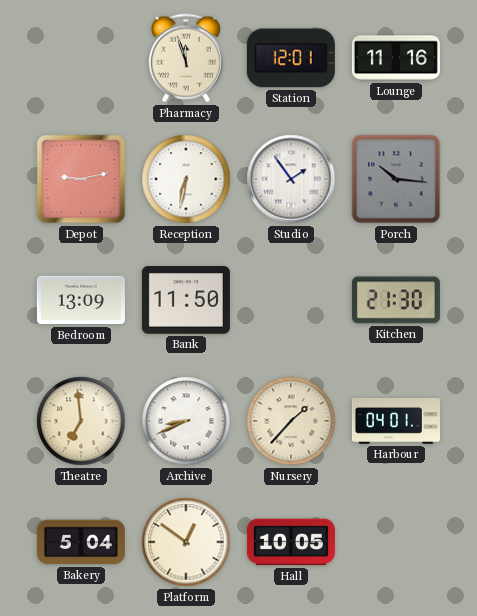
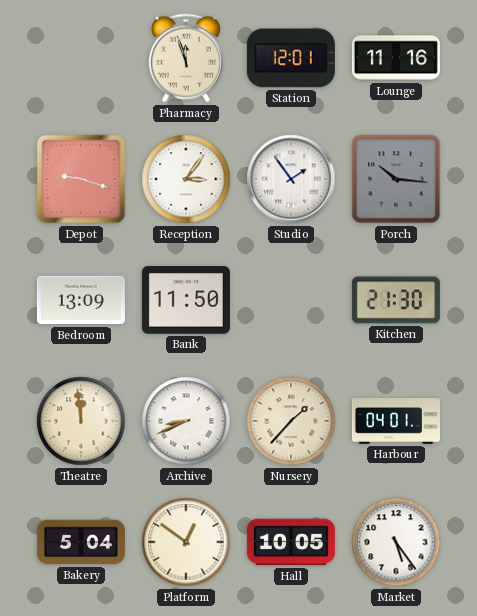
Depot: 9:13 -> 9:18
Reception: 6:32 -> 3:06
Theatre: 6:59 -> 11:59
Market: none -> 5:24
